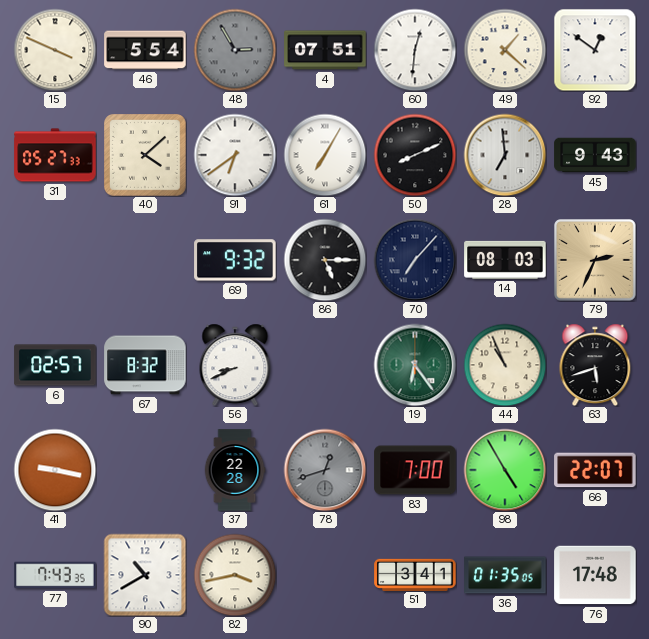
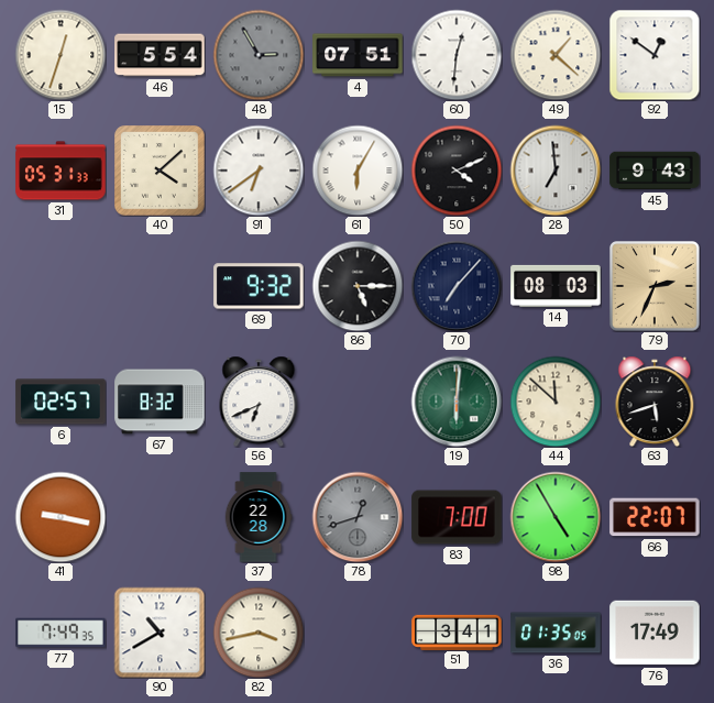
15: 3:49 -> 12:33
31: 05:27 -> 05:31
61: 7:05 -> 6:05
50: 8:11 -> 4:11
56: 8:41 -> 6:41
19: 6:24 -> 6:01
44: 10:56 -> 11:52
77: 7:43 -> 7:49
76: 17:48 -> 17:49
